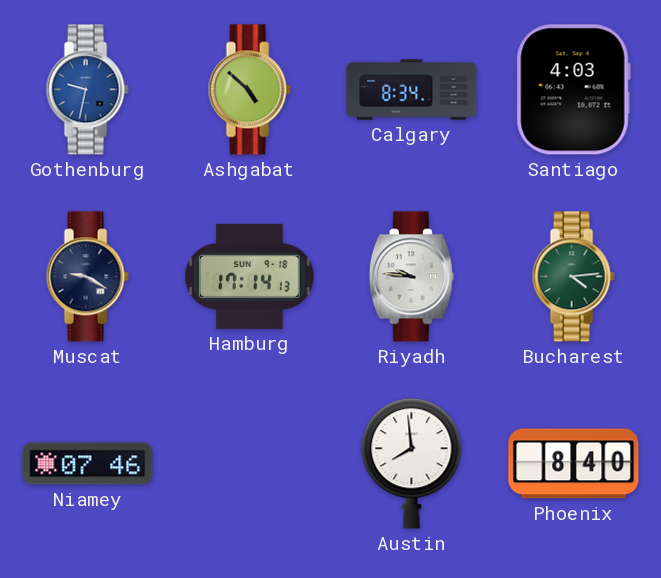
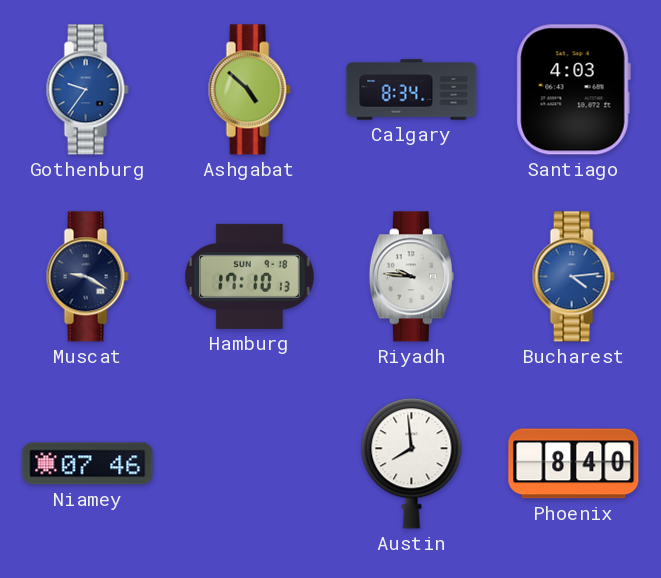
Gothenburg: 9:32 -> 9:36
Hamburg: 17:14 -> 17:10
Bucharest dial: green -> blue
